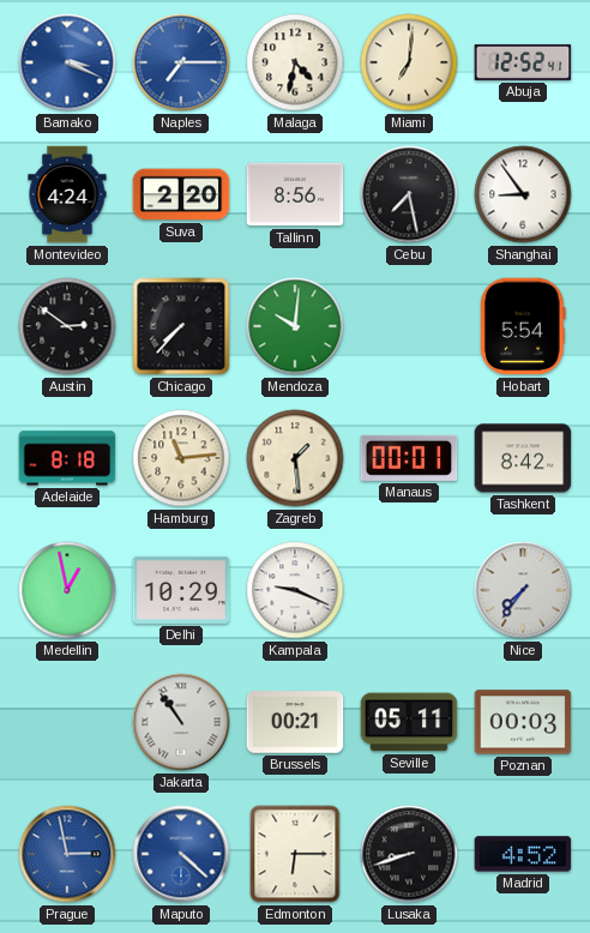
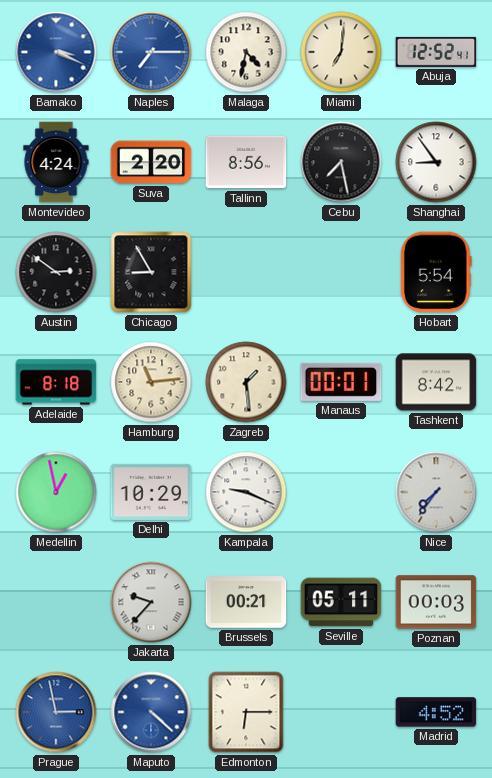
Chicago: 7:37 -> 8:55
Mendoza: 10:01 -> none
Jakarta: 10:54 -> 9:37
Lusaka: 8:42 -> none
